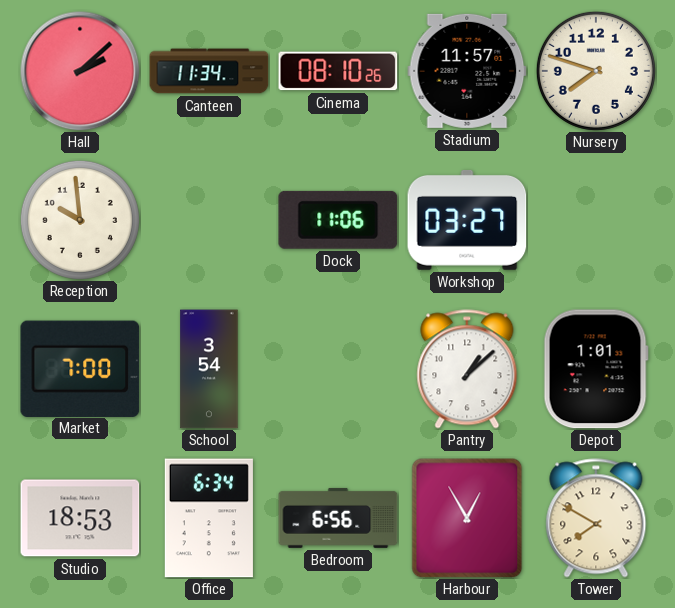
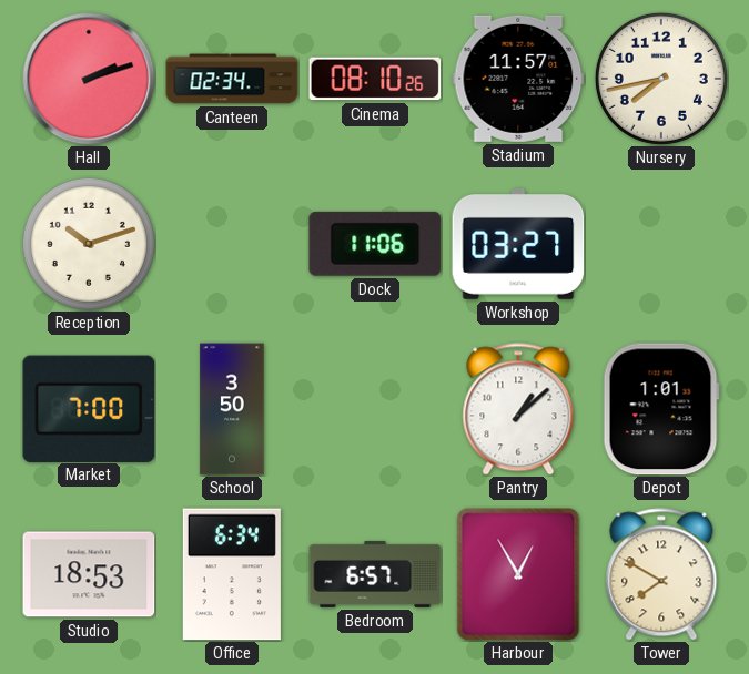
Hall: 2:08 -> 2:12
Canteen: 11:34 -> 02:34
Nursery: 7:48 -> 7:43
Reception: 9:59 -> 10:12
School: 3:54 -> 3:50
Bedroom: 6:56 -> 6:57
